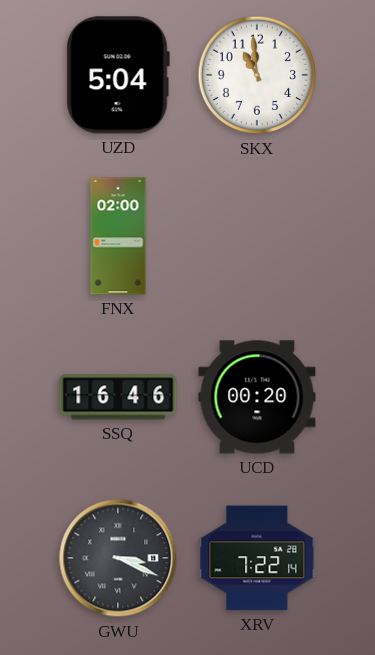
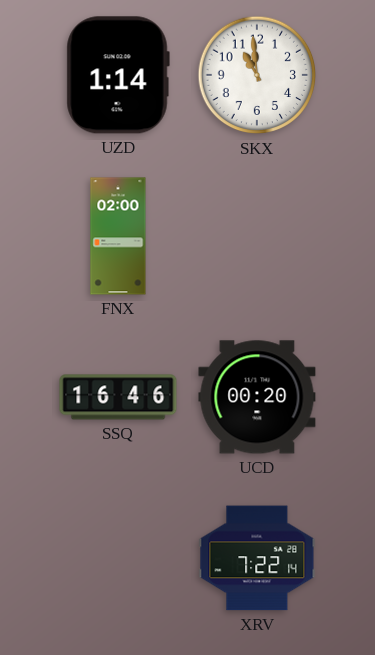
UZD: 5:04 -> 1:14
GWU: 3:19 -> none
